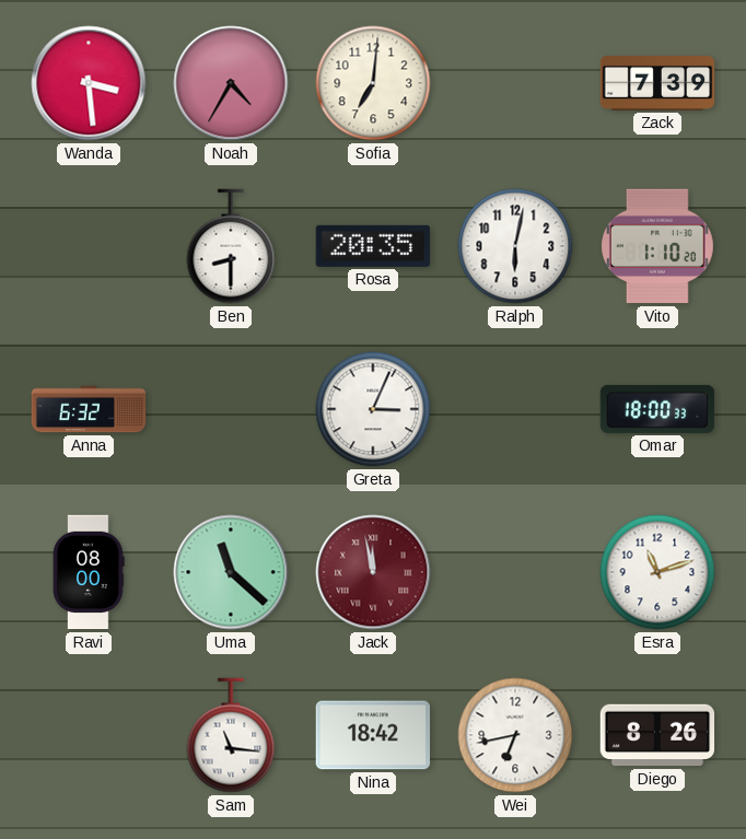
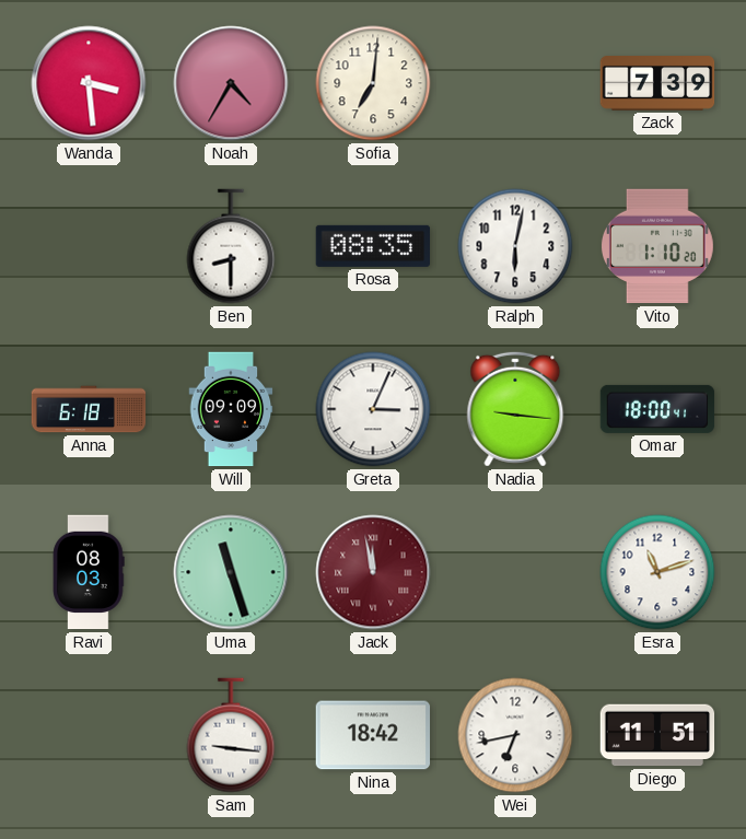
Rosa: 20:35 -> 08:35
Anna: 6:32 -> 6:18
Will: none -> 09:09
Nadia: none -> 9:16
Omar: 18:00:33 -> 18:00:41
Ravi: 08:00 -> 08:03
Uma: 11:22 -> 11:27
Sam: 11:16 -> 9:16
Diego: 8:26 -> 11:51
